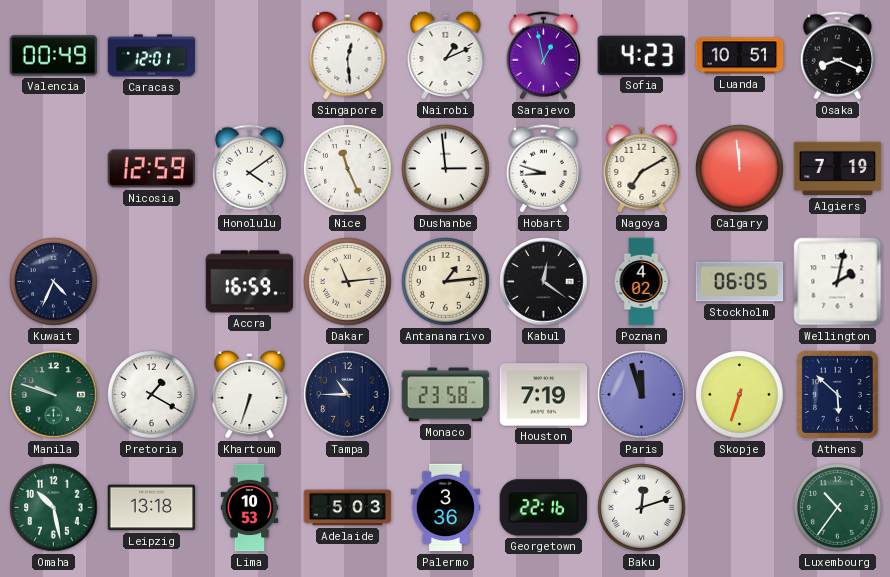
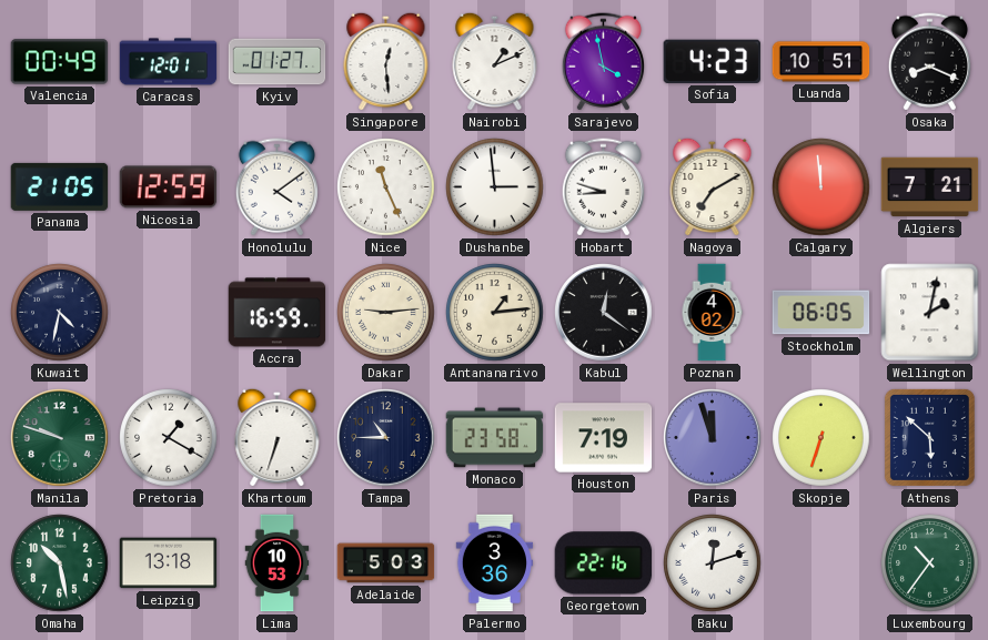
Kyiv: none -> 01:27
Sarajevo: 12:58 -> 3:58
Panama: none -> 21:05
Algiers: 7:19 -> 7:21
Kuwait: 4:34 -> 4:32
Dakar: 11:14 -> 9:14
